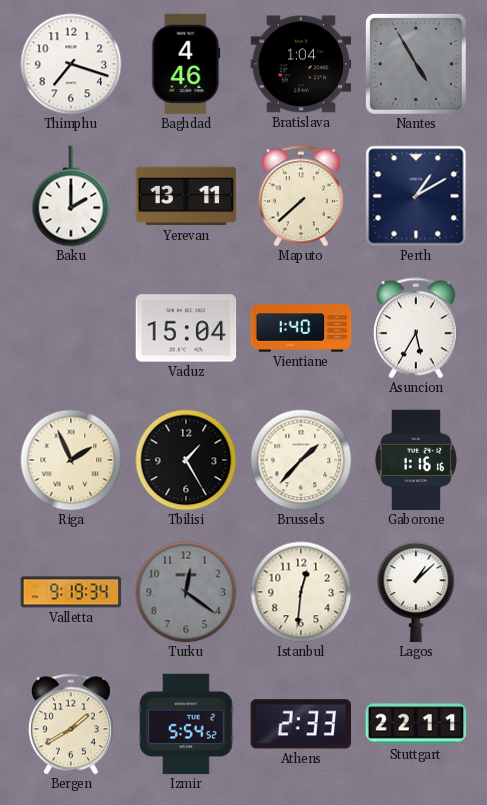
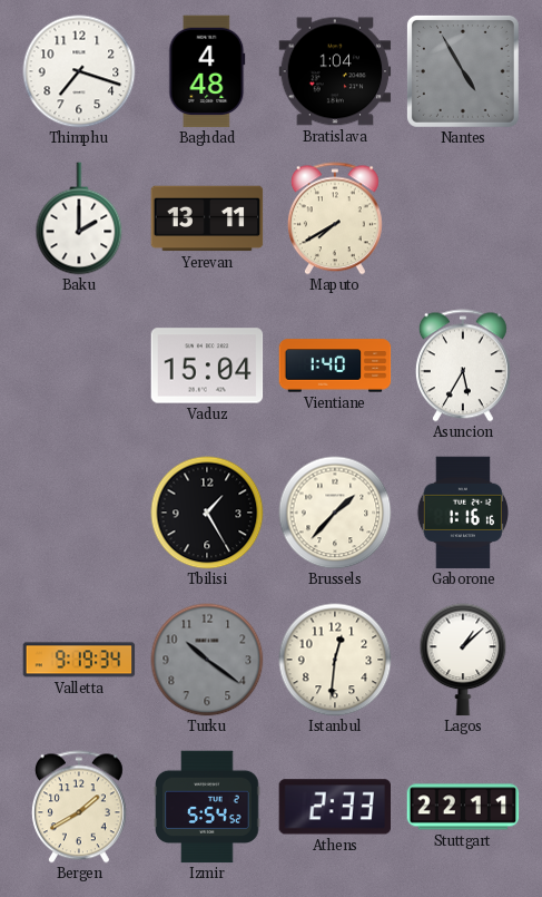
Baghdad: 4:46 -> 4:48
Maputo: 7:38 -> 7:40
Perth: 1:10 -> none
Riga: 1:56 -> none
Turku: 12:21 -> 10:21
